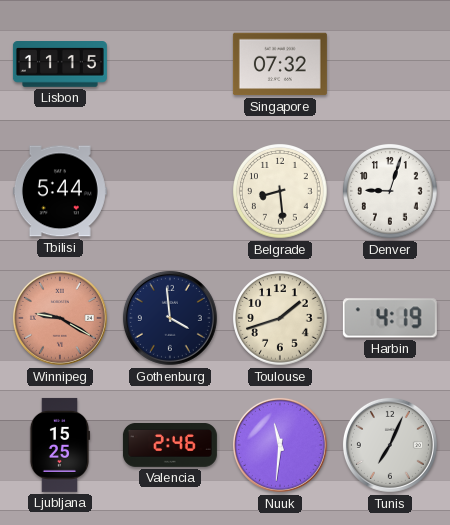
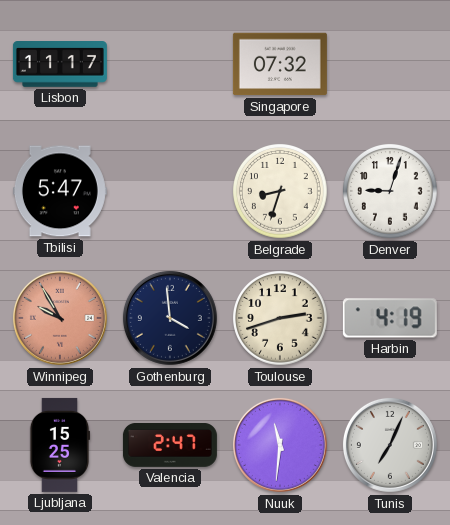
Lisbon: 11:15 -> 11:17
Tbilisi: 5:44 -> 5:47
Belgrade: 8:29 -> 8:33
Winnipeg: 9:20 -> 9:55
Toulouse: 1:42 -> 2:42
Valencia: 2:46 -> 2:47
